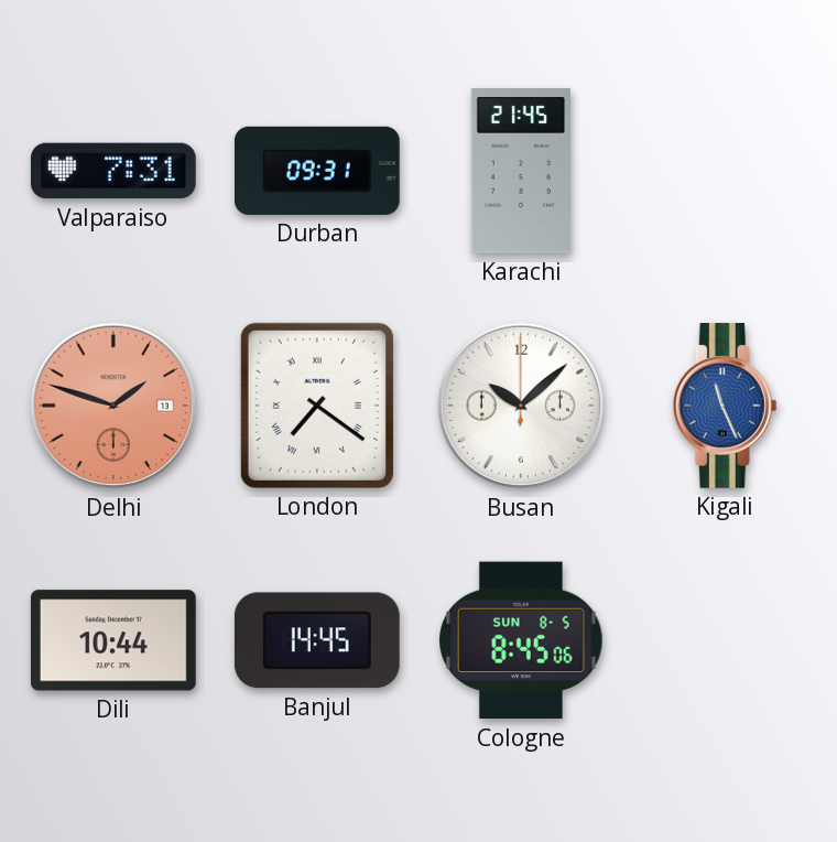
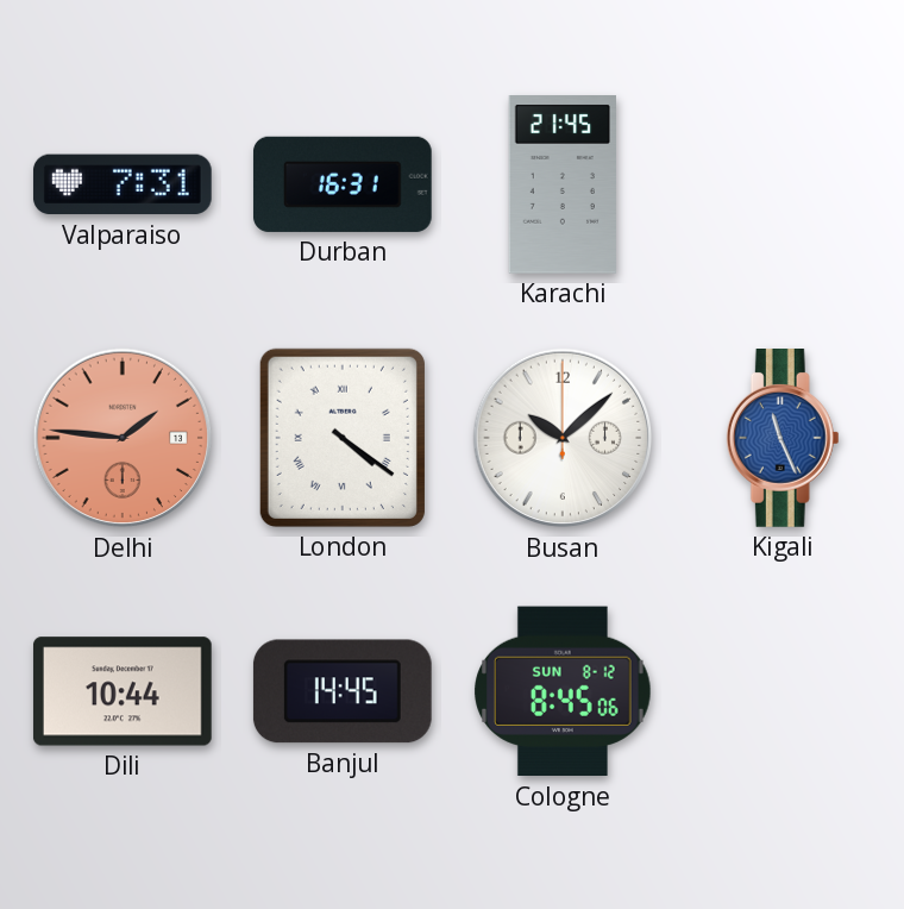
Durban: 09:31 -> 16:31
Delhi: 1:48 -> 1:46
London: 7:21 -> 4:21
Cologne date: SUN 8-5 -> SUN 8-12
